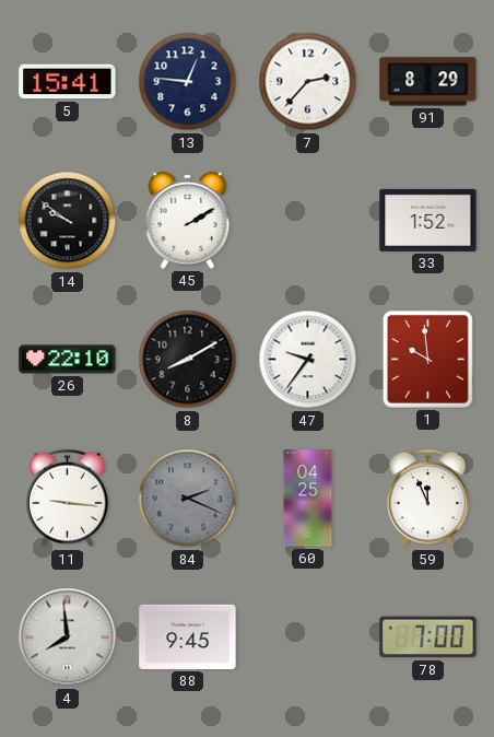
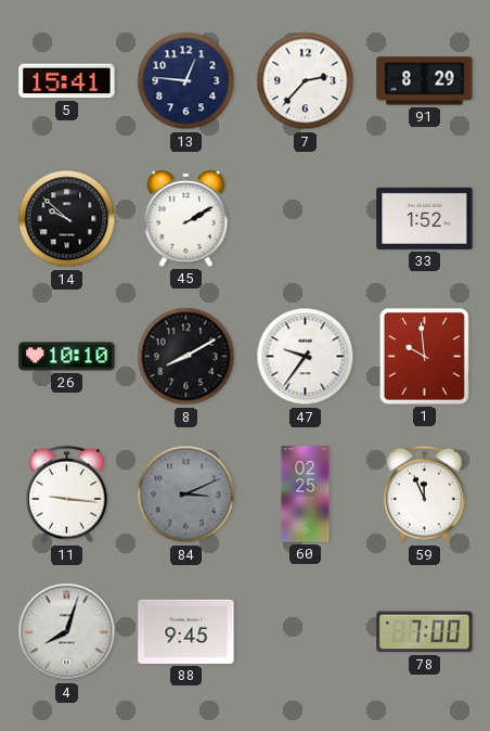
14: 9:51 -> 9:52
26: 22:10 -> 10:10
84: 2:19 -> 3:11
60: 04:25 -> 02:25
4: 7:59 -> 8:03
